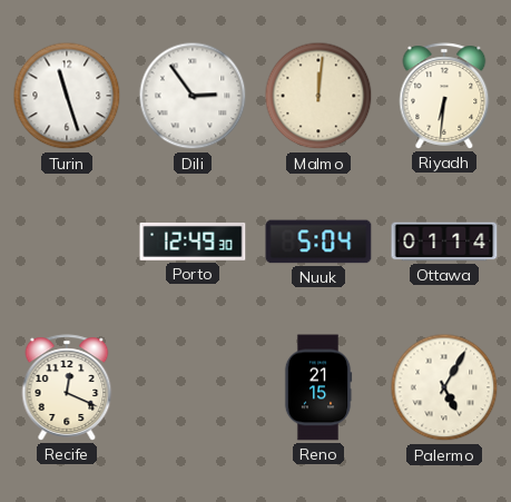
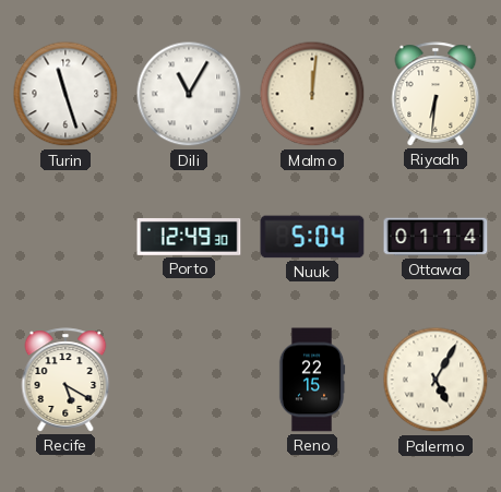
Dili: 2:54 -> 11:05
Recife: 12:19 -> 5:20
Reno: 21:15 -> 22:15
